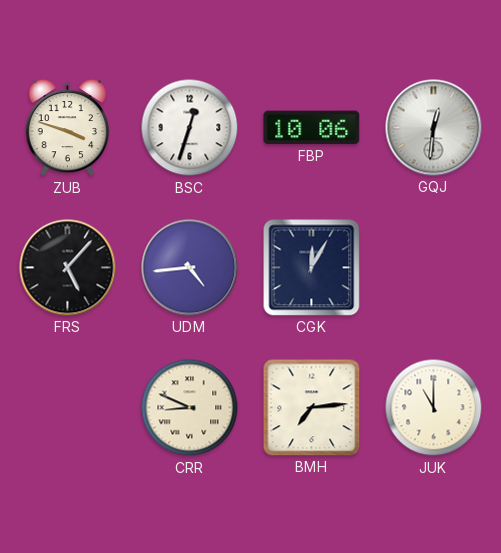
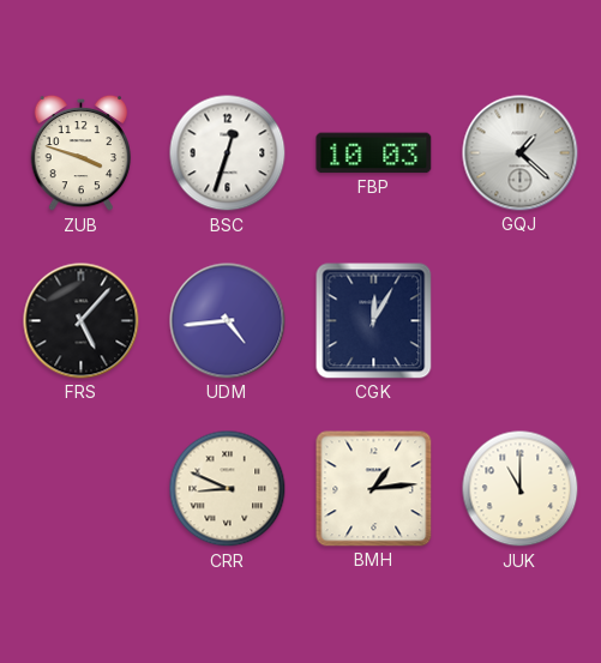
FBP: 10:06 -> 10:03
GQJ: 12:31 -> 1:22
BMH: 7:14 -> 1:14
